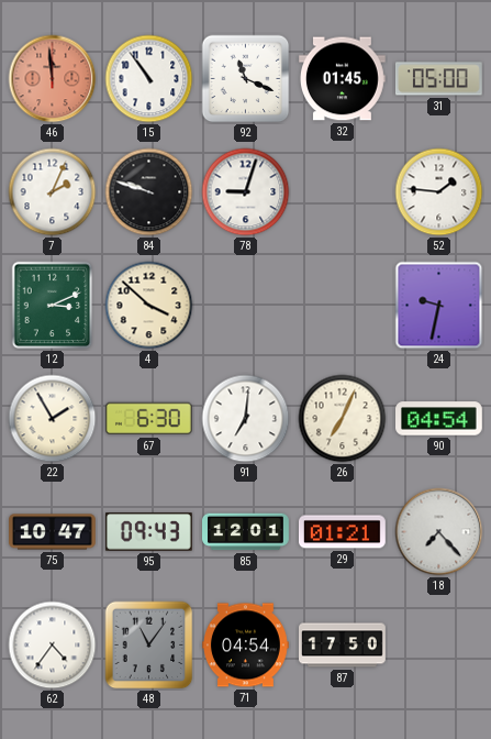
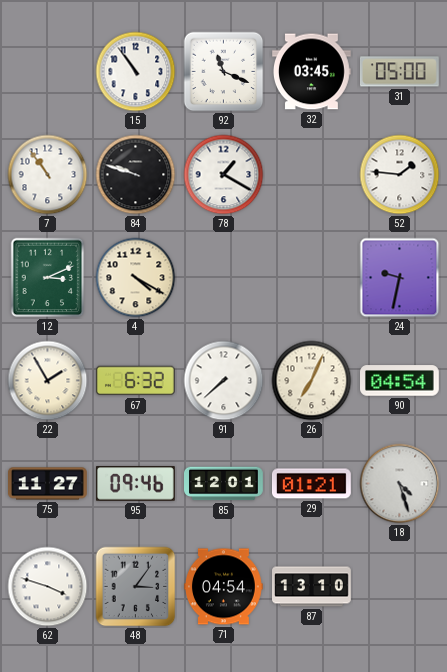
46: 11:59 -> none
32: 01:45 -> 03:45
7: 2:04 -> 10:54
78: 9:03 -> 1:20
4: 3:52 -> 4:20
67: 6:30 -> 6:32
91: 7:01 -> 7:38
75: 10:47 -> 11:27
95: 09:43 -> 09:46
18: 7:23 -> 4:27
62: 4:36 -> 3:48
48: 11:06 -> 3:06
87: 17:50 -> 13:10
